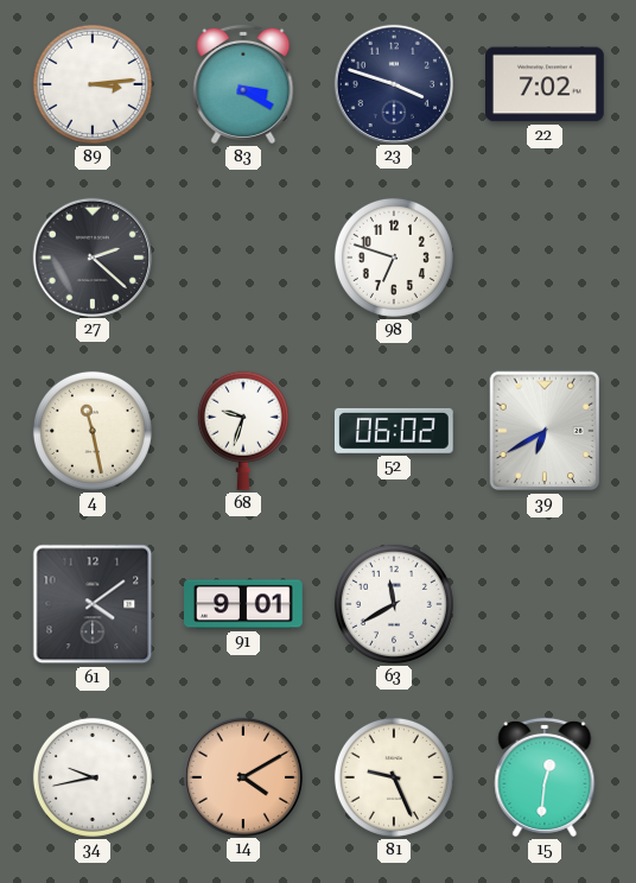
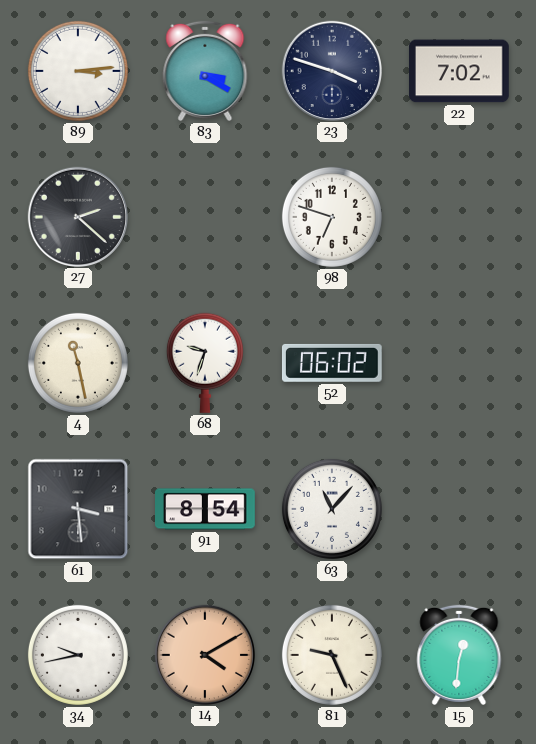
39: 6:40 -> none
61: 4:09 -> 3:29
91: 9:01 -> 8:54
63: 11:40 -> 11:07
